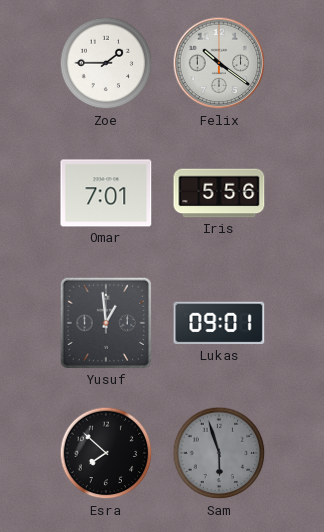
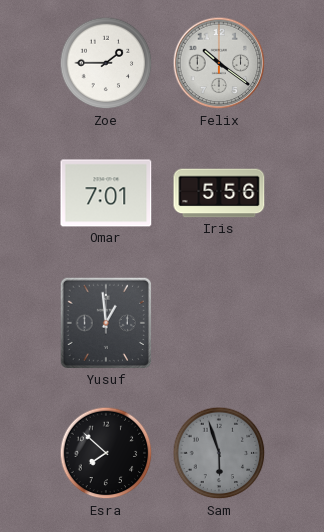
Lukas: 09:01 -> none
